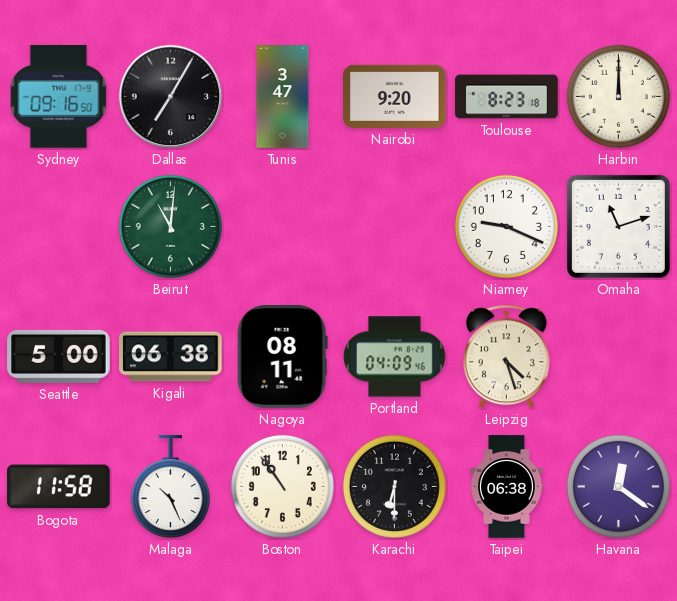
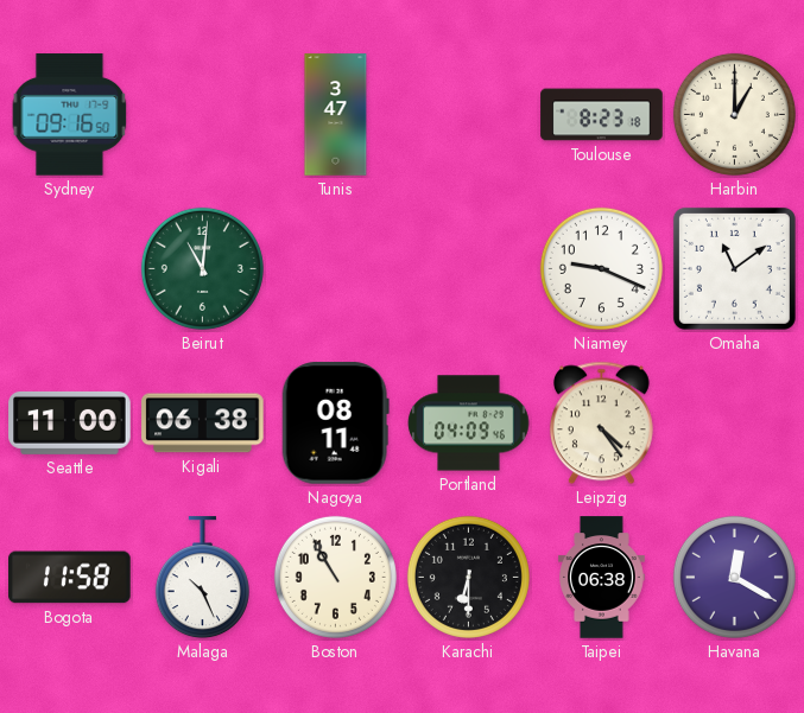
Dallas: 7:05 -> none
Nairobi: 9:20 -> none
Harbin: 12:00 -> 1:00
Omaha: 11:12 -> 11:09
Seattle: 5:00 -> 11:00
Leipzig: 4:27 -> 4:24
Boston: 10:54 -> 10:55
Havana: 12:21 -> 12:20
